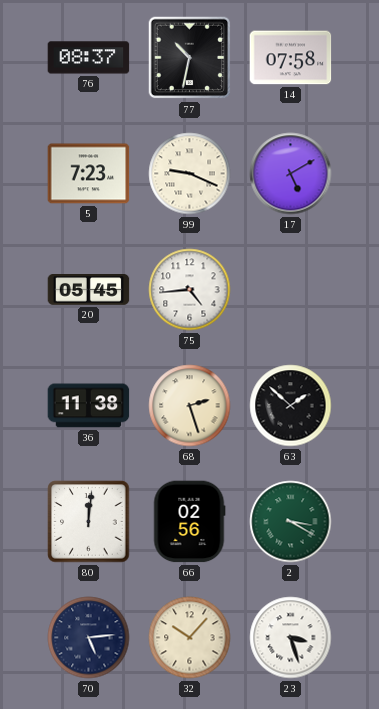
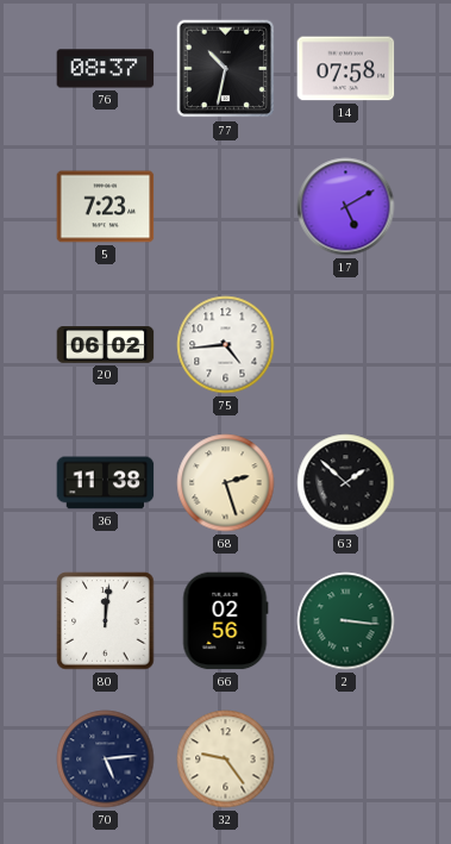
99: 9:19 -> none
20: 05:45 -> 06:02
2: 3:20 -> 3:16
32: 10:07 -> 9:24
23: 3:27 -> none
